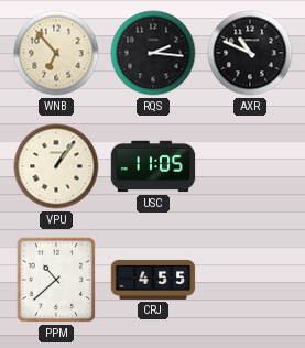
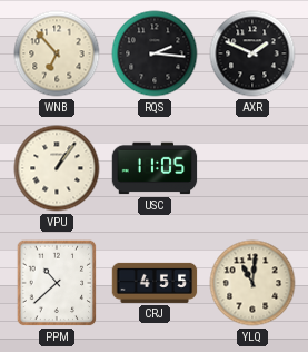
AXR: 10:49 -> 1:49
YLQ: none -> 11:01
